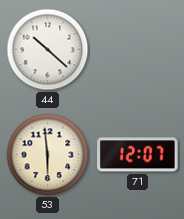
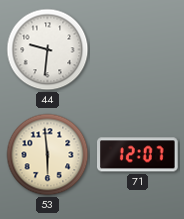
44: 10:22 -> 9:31
